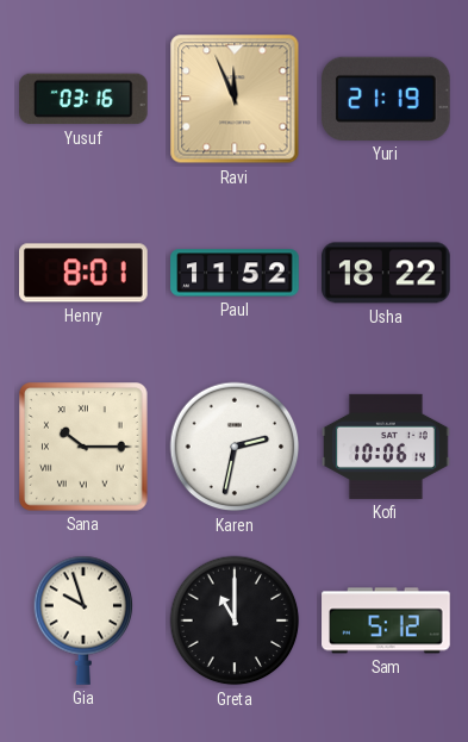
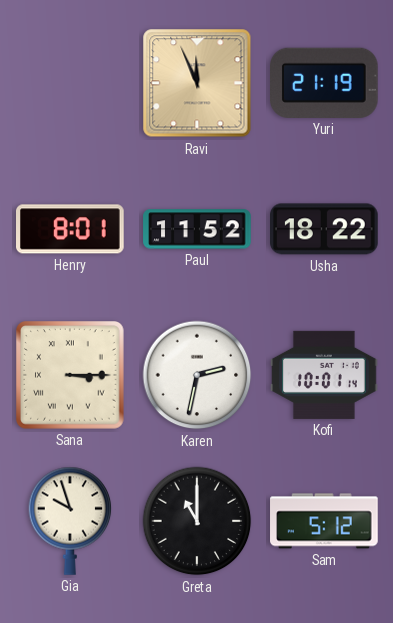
Yusuf: 03:16 -> none
Sana: 10:15 -> 3:15
Kofi: 10:06 -> 10:01
